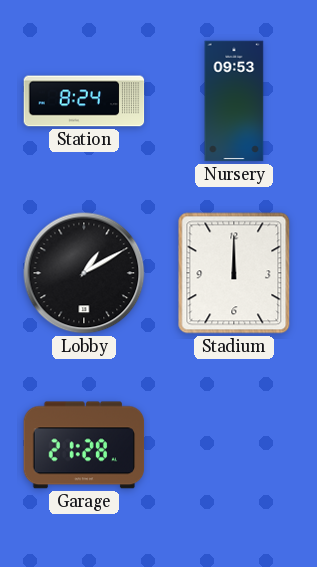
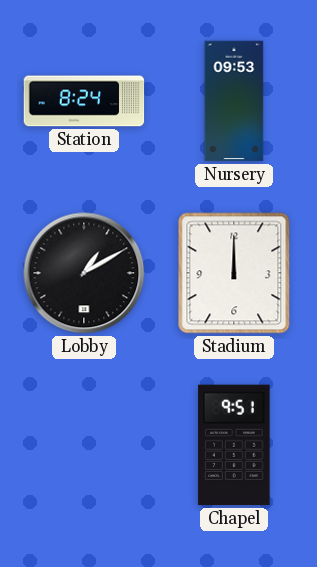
Garage: 21:28 -> none
Chapel: none -> 9:51
